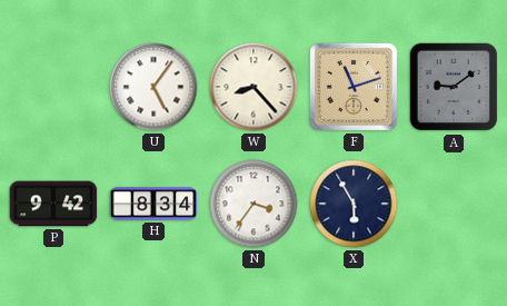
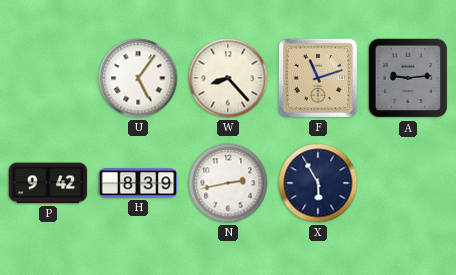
A: 9:09 -> 9:14
H: 8:34 -> 8:39
N: 3:36 -> 2:43
